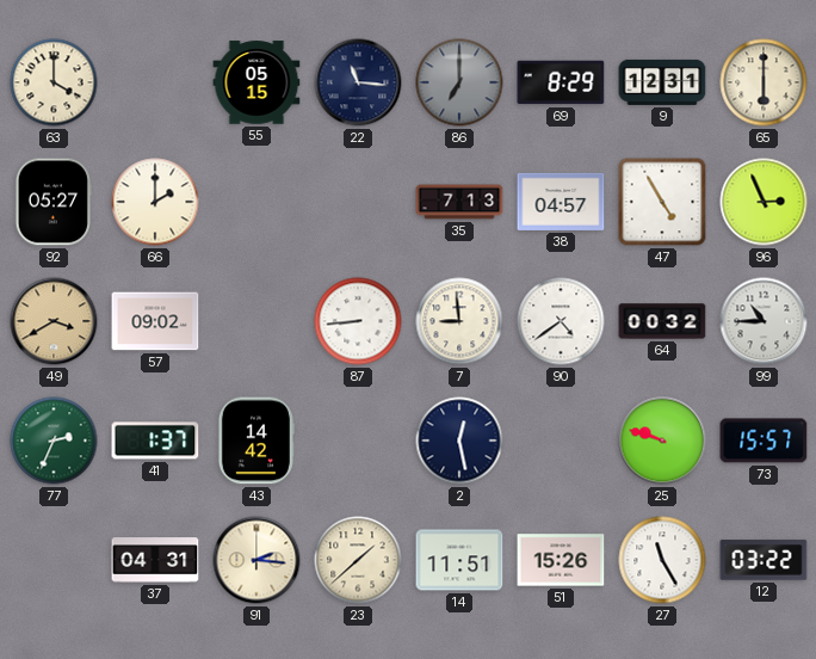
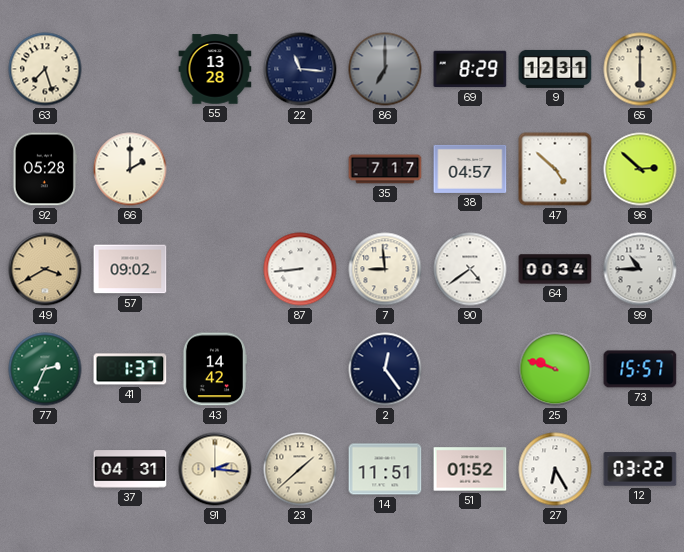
63: 4:00 -> 7:27
55: 05:15 -> 13:28
92: 05:27 -> 05:28
35: 7:13 -> 7:17
47: 4:55 -> 4:52
96: 2:56 -> 2:52
64: 00:32 -> 00:34
2: 12:28 -> 12:24
51: 15:26 -> 01:52
27: 11:25 -> 6:25
